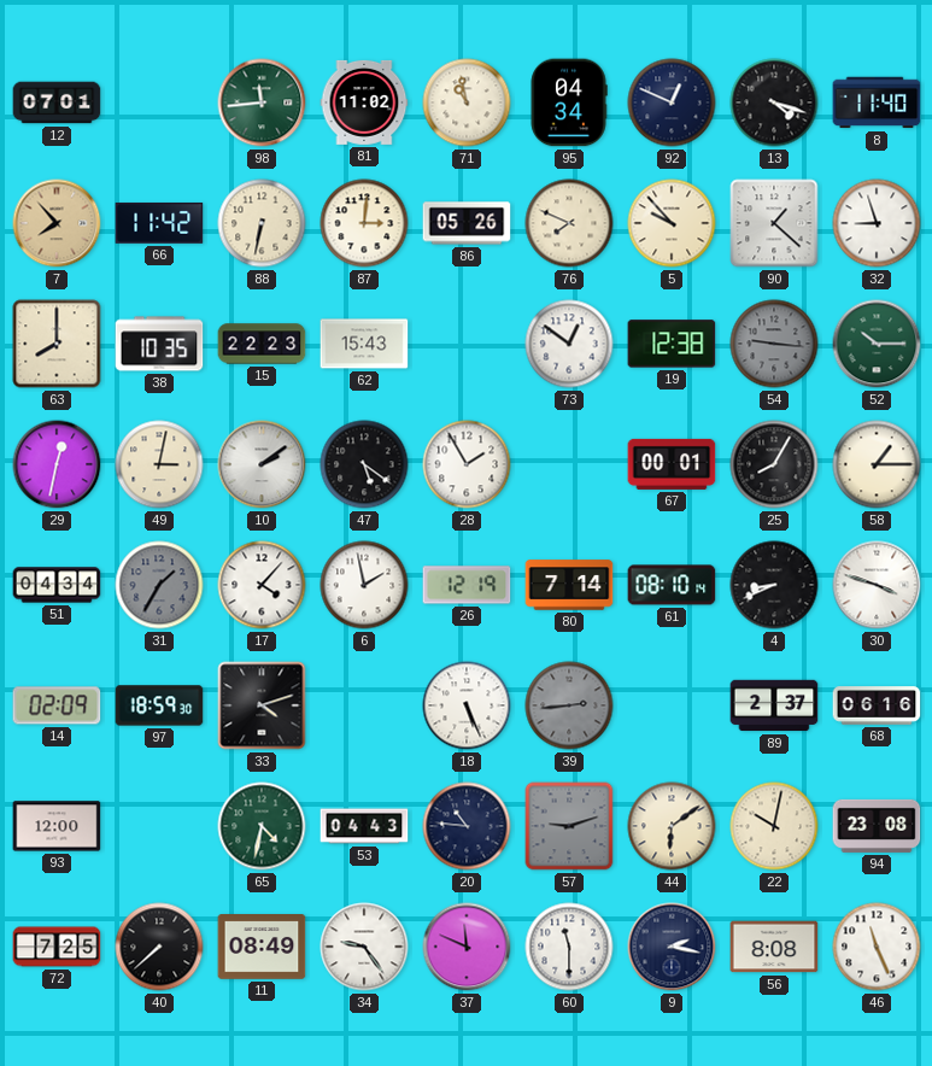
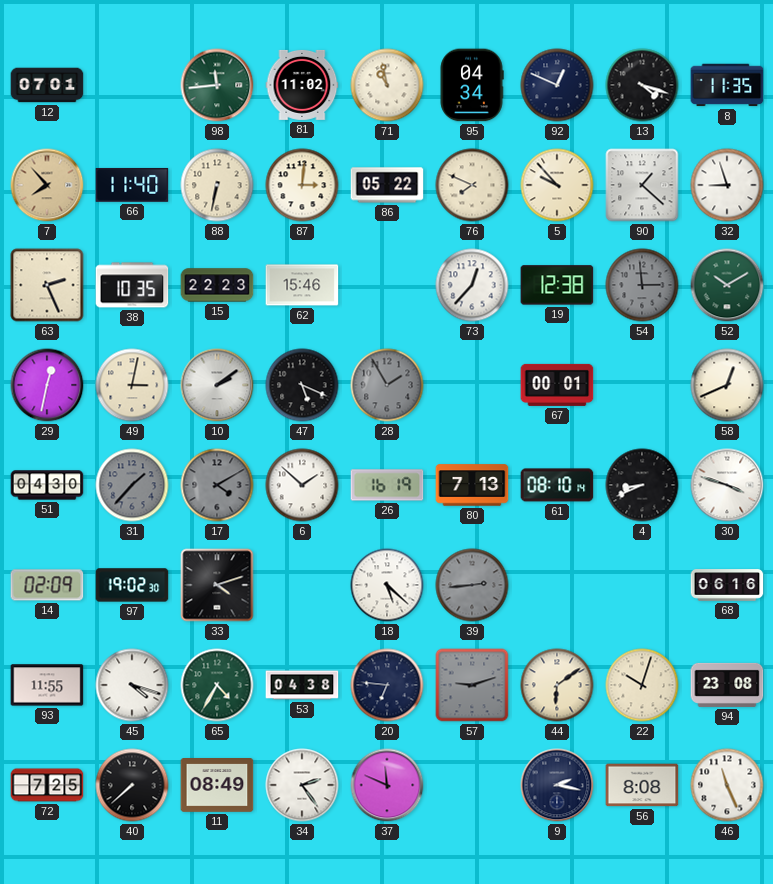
8: 11:40 -> 11:35
66: 11:42 -> 11:40
86: 05:26 -> 05:22
63: 8:00 -> 2:26
62: 15:43 -> 15:46
73: 12:51 -> 12:37
54: 9:16 -> 2:59
52: 10:15 -> 10:10
47: 5:21 -> 5:19
28 dial: white -> grey
25: 8:05 -> none
58: 1:15 -> 12:41
51: 04:34 -> 04:30
31: 1:35 -> 1:37
17: 4:07 -> 4:10
17 dial: white -> grey
6: 1:58 -> 1:52
26: 12:19 -> 16:19
80: 7:14 -> 7:13
97: 18:59 -> 19:02
18: 5:26 -> 5:22
89: 2:37 -> none
93: 12:00 -> 11:55
45: none -> 4:18
65: 4:32 -> 4:35
53: 04:43 -> 04:38
20: 10:46 -> 6:46
22: 10:02 -> 10:03
34: 9:24 -> 2:24
60: 11:30 -> none
